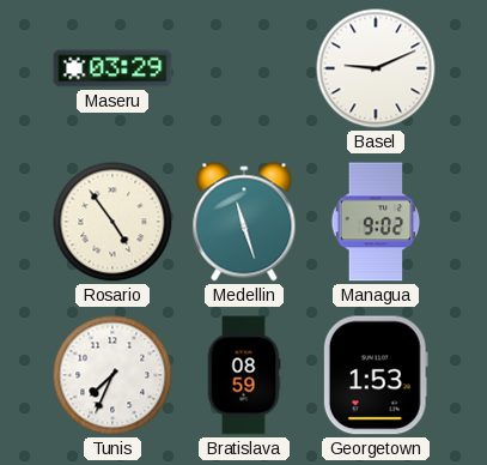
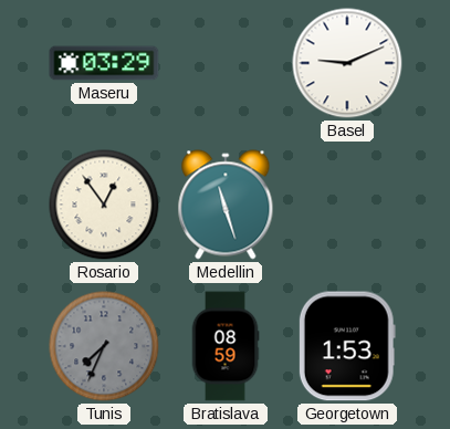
Rosario: 4:54 -> 12:54
Managua: 9:02 -> none
Tunis dial: white -> grey
